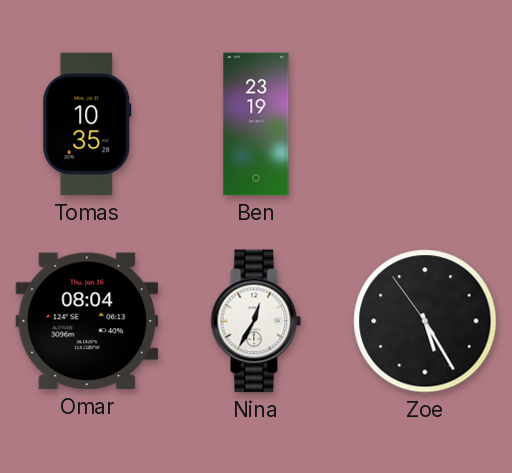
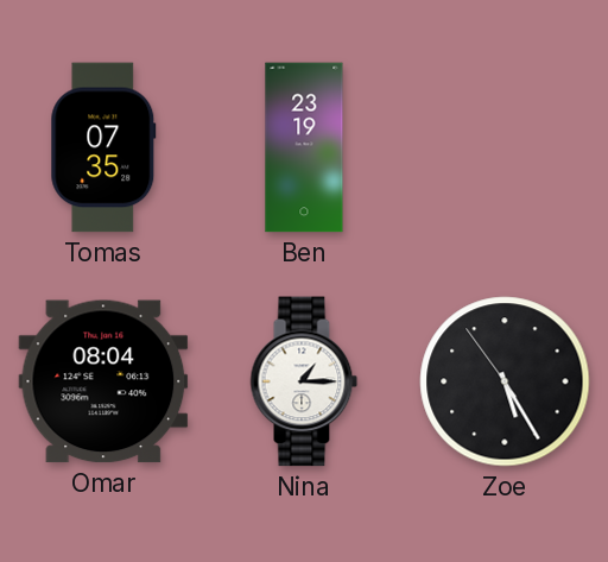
Tomas: 10:35 -> 07:35
Nina: 12:35 -> 1:15
